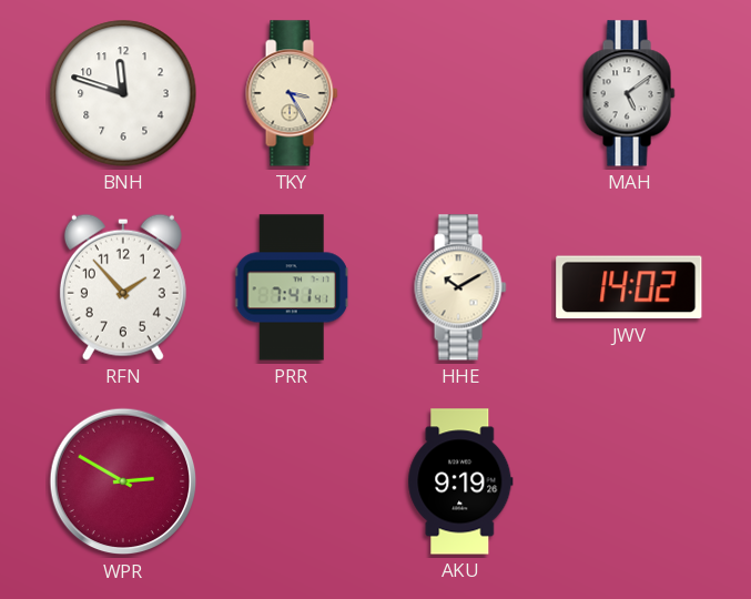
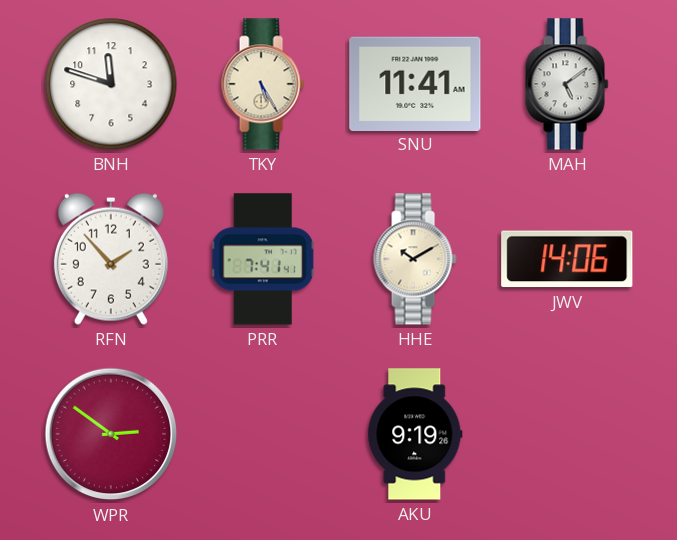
TKY: 3:25 -> 5:25
SNU: none -> 11:41
JWV: 14:02 -> 14:06
WPR: 2:50 -> 2:51
